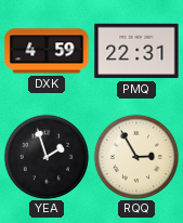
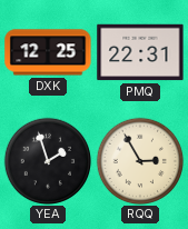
DXK: 4:59 -> 12:25
